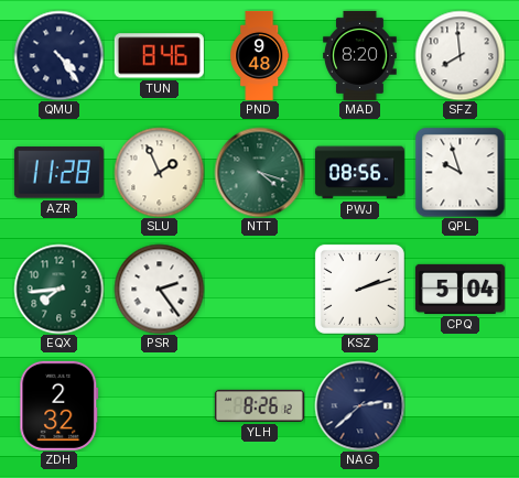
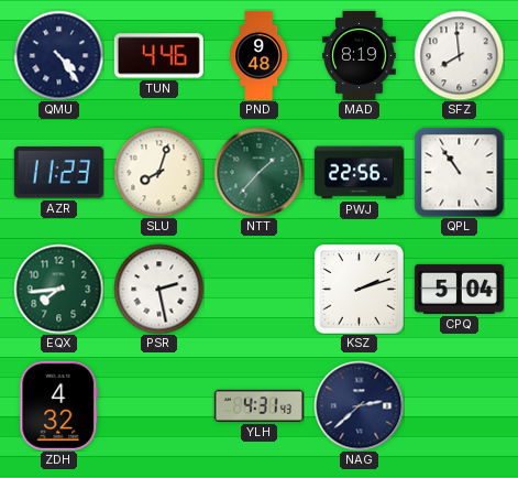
TUN: 8:46 -> 4:46
MAD: 8:20 -> 8:19
AZR: 11:28 -> 11:23
SLU: 1:56 -> 8:03
NTT: 4:18 -> 1:37
PWJ: 08:56 -> 22:56
QPL: 9:57 -> 10:54
PSR: 2:24 -> 2:28
ZDH: 2:32 -> 4:32
YLH: 8:26 -> 4:31
